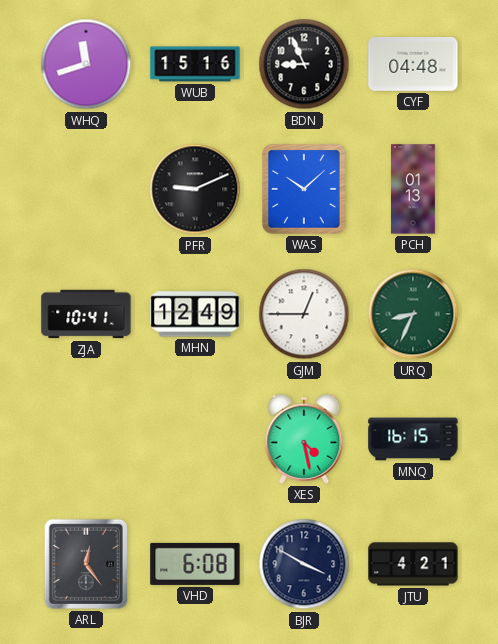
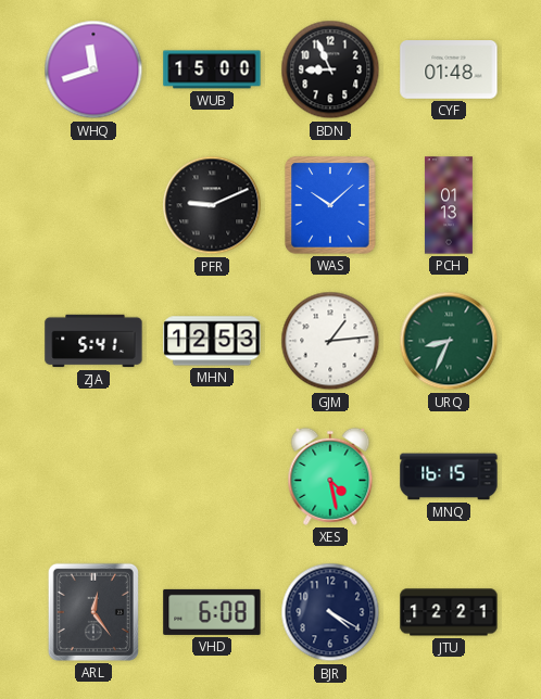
WUB: 15:16 -> 15:00
CYF: 04:48 -> 01:48
ZJA: 10:41 -> 5:41
MHN: 12:49 -> 12:53
GJM: 12:45 -> 1:14
BJR: 3:50 -> 4:20
JTU: 4:21 -> 12:21
